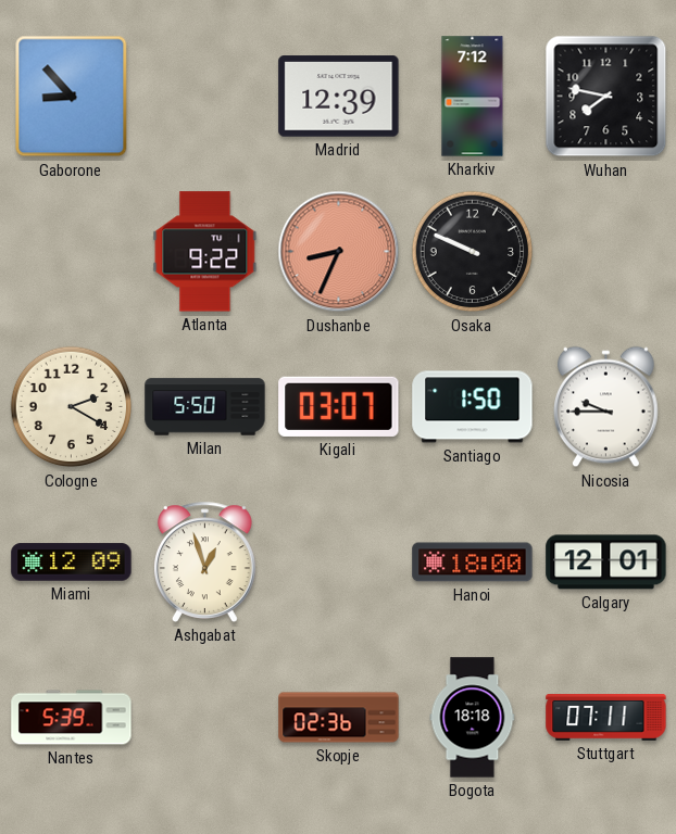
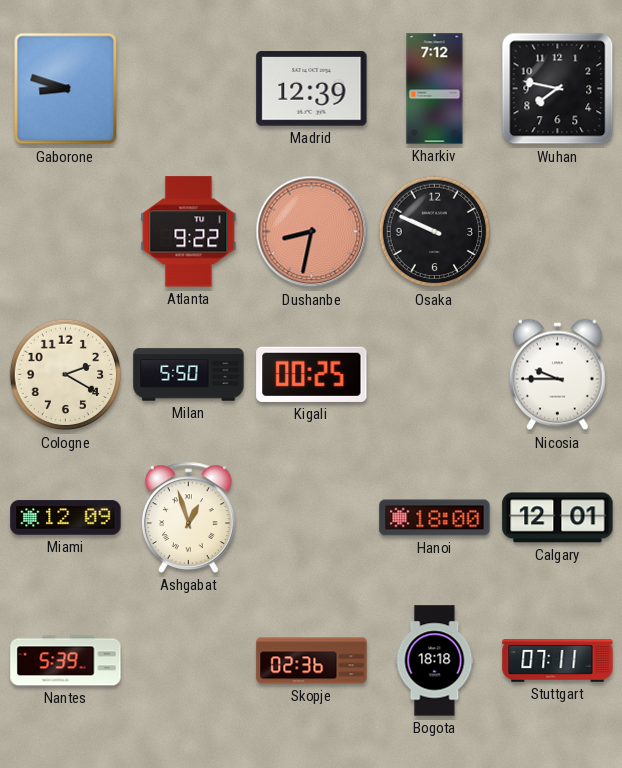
Gaborone: 8:53 -> 8:48
Dushanbe: 8:34 -> 8:32
Kigali: 03:07 -> 00:25
Santiago: 1:50 -> none
